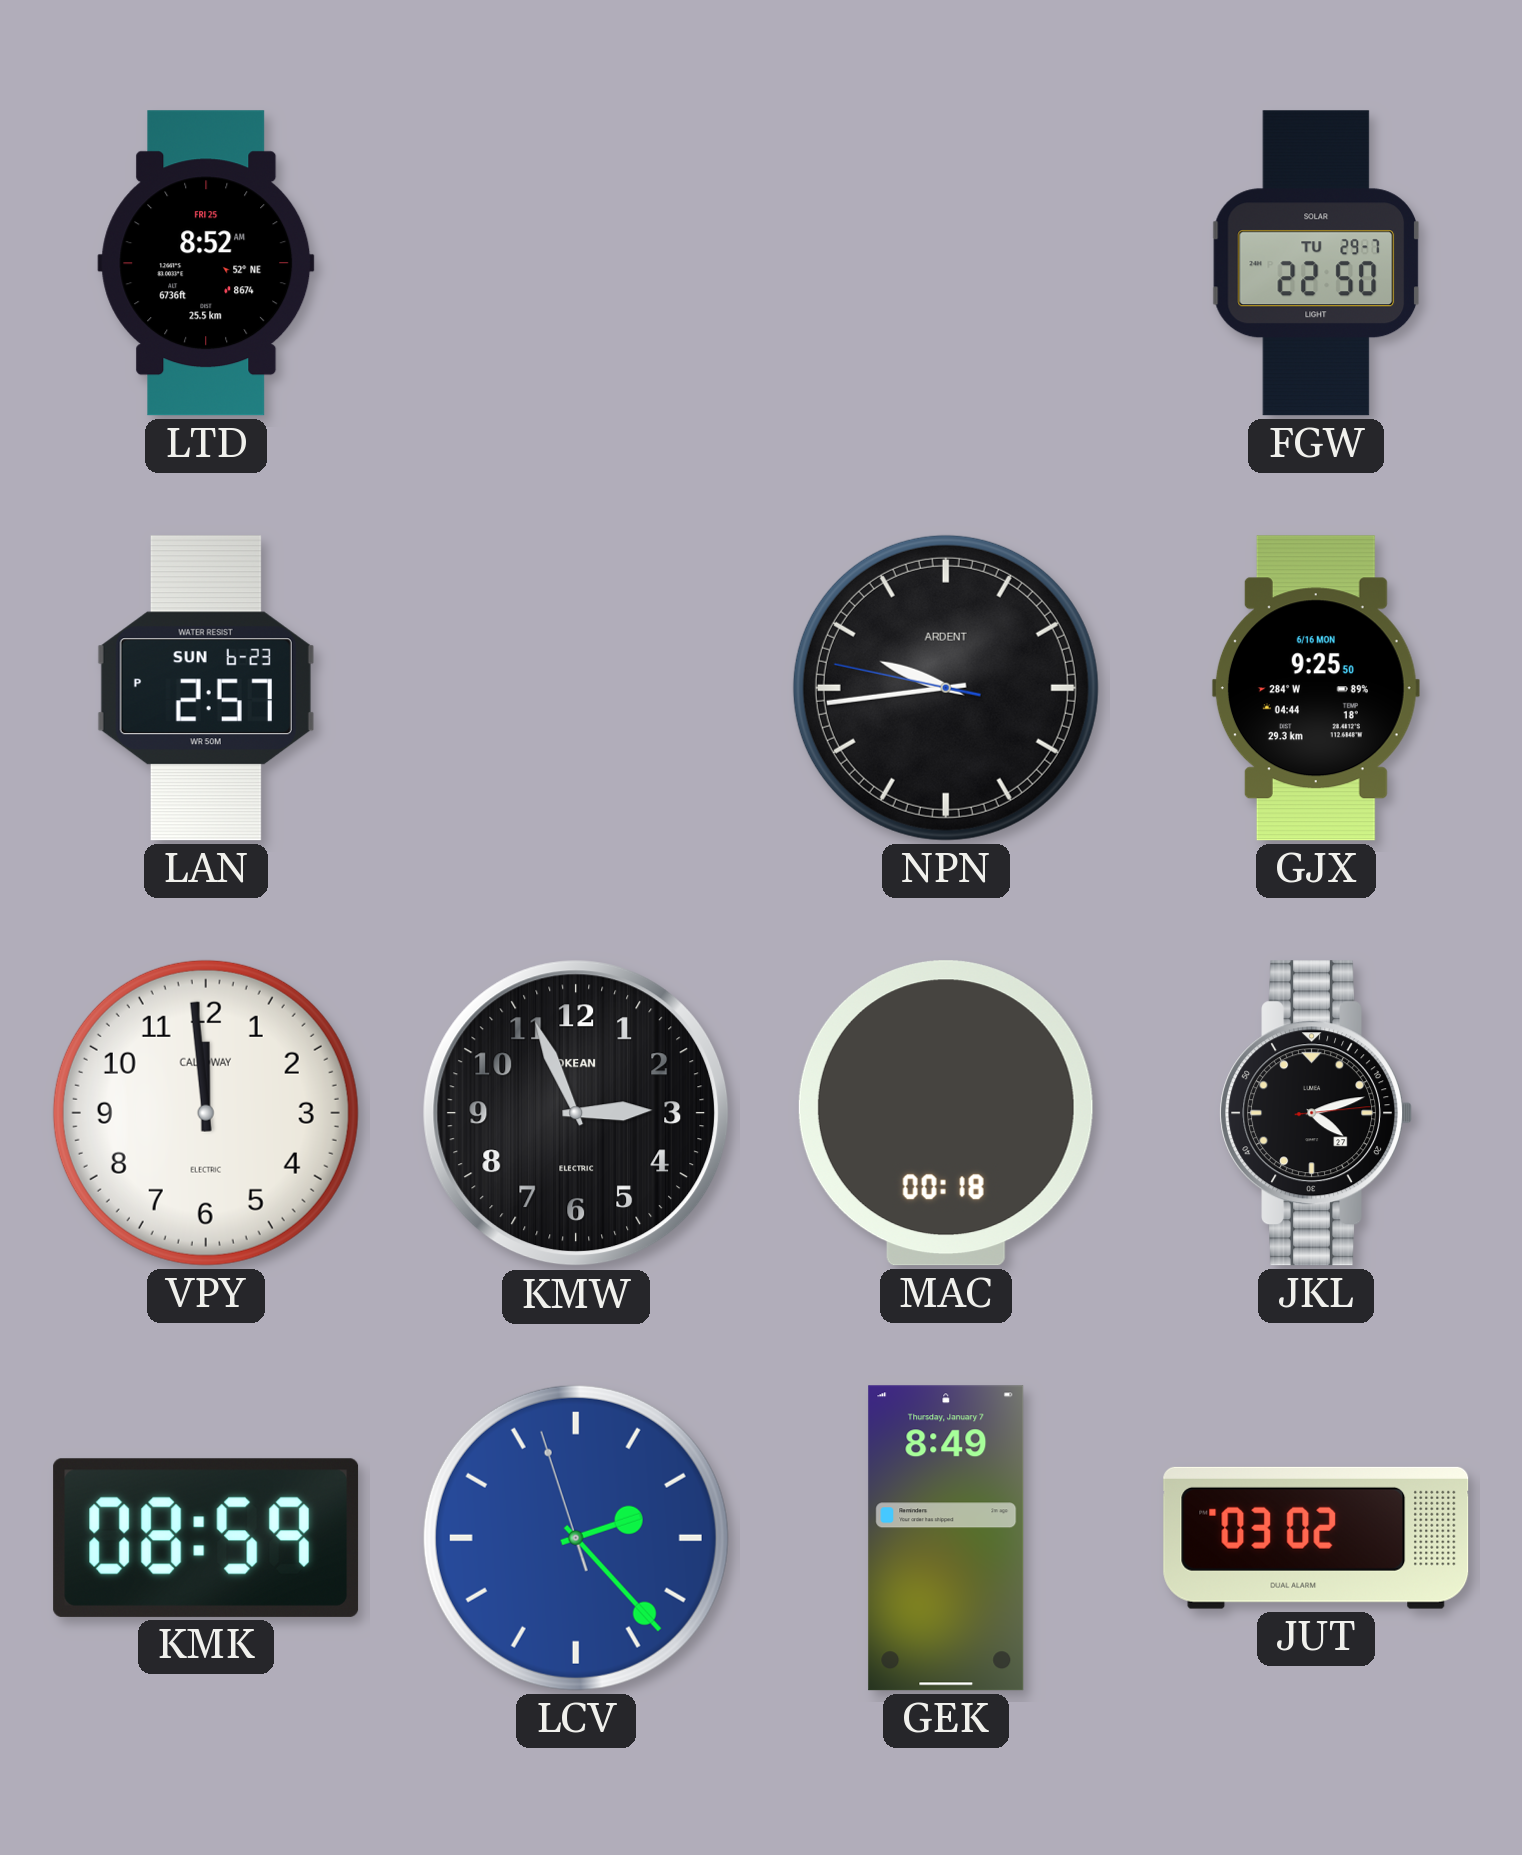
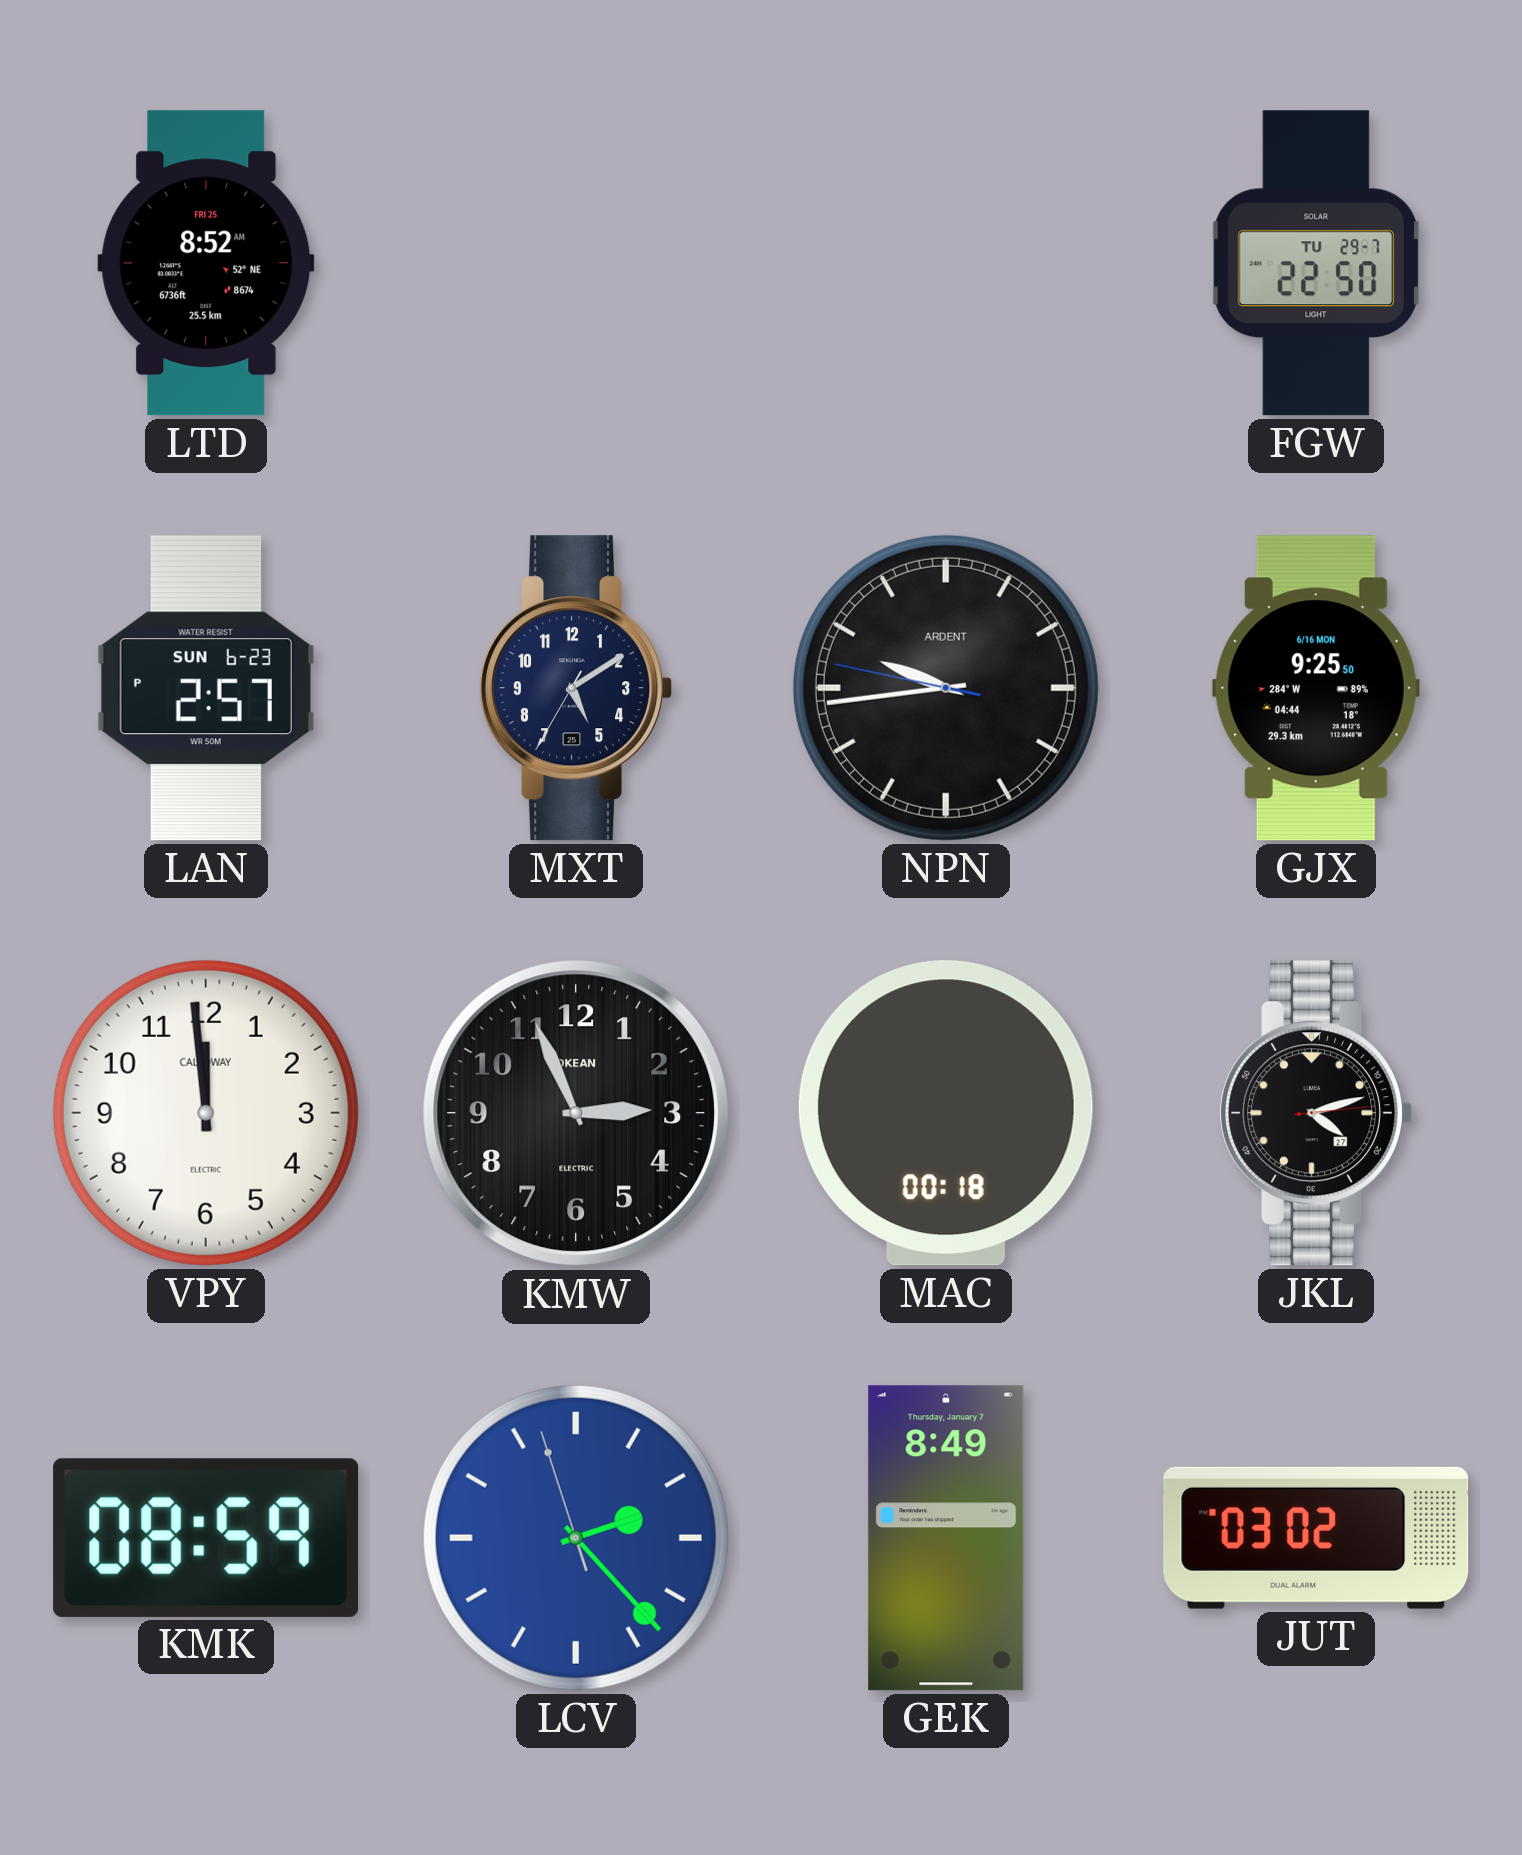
MXT: none -> 5:09
